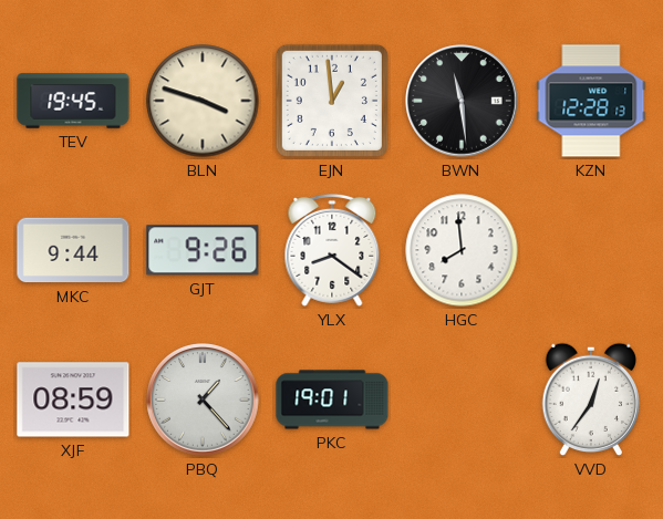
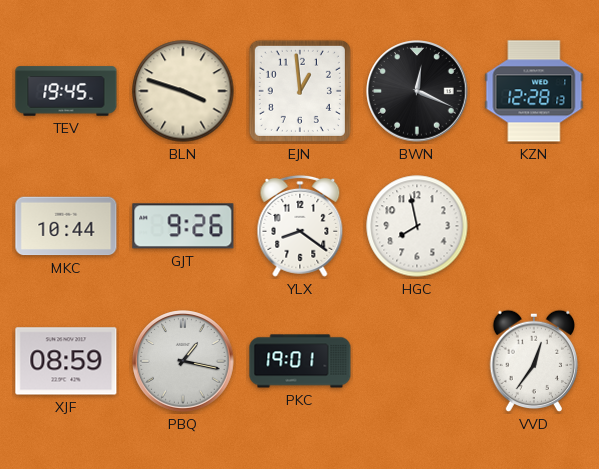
BWN: 11:29 -> 12:19
MKC: 9:44 -> 10:44
HGC: 7:59 -> 7:58
PBQ: 1:23 -> 1:17
